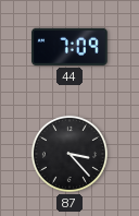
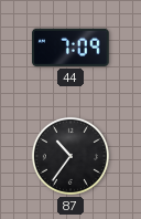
87: 3:23 -> 10:36
